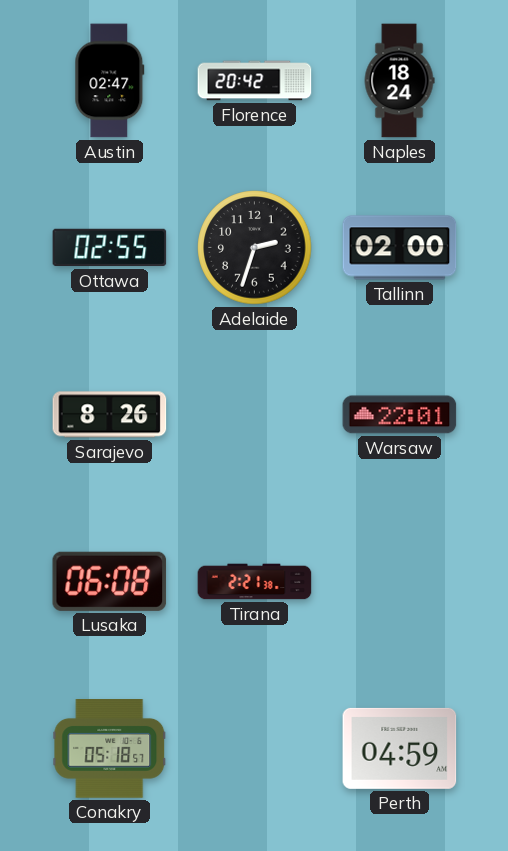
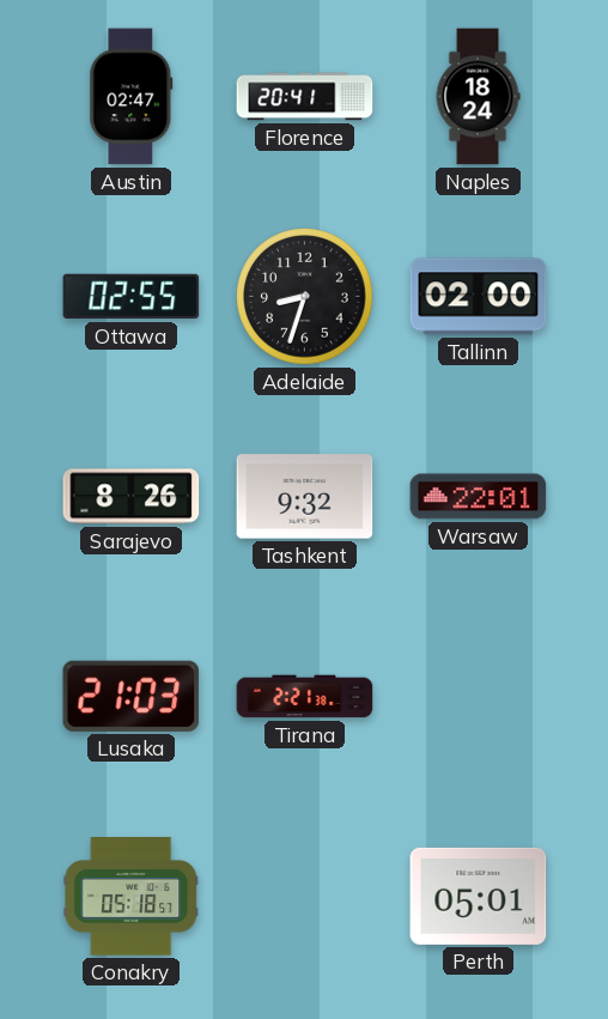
Florence: 20:42 -> 20:41
Adelaide: 2:33 -> 8:33
Tashkent: none -> 9:32
Lusaka: 06:08 -> 21:03
Perth: 04:59 -> 05:01
